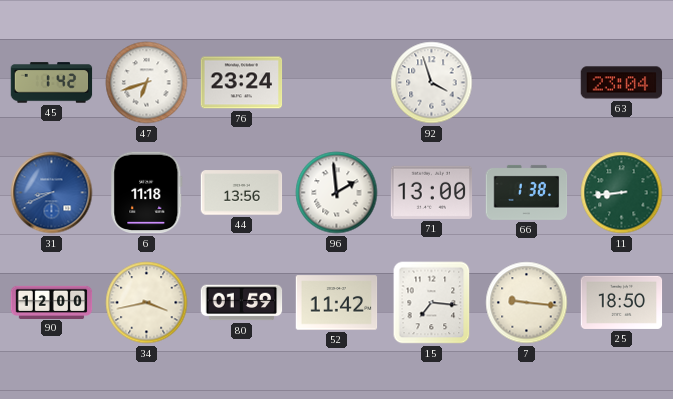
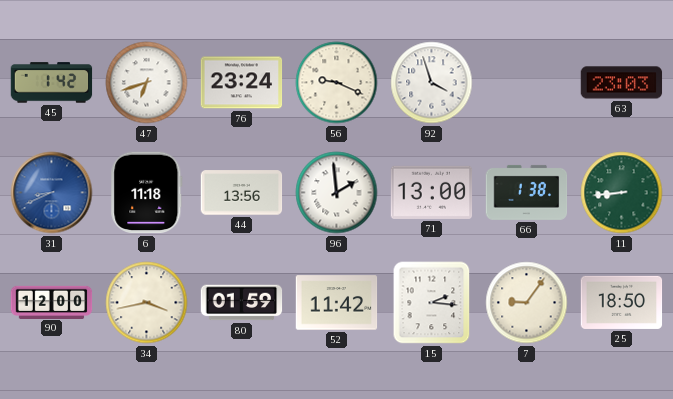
56: none -> 9:19
63: 23:04 -> 23:03
15: 7:16 -> 2:16
7: 9:16 -> 9:06
